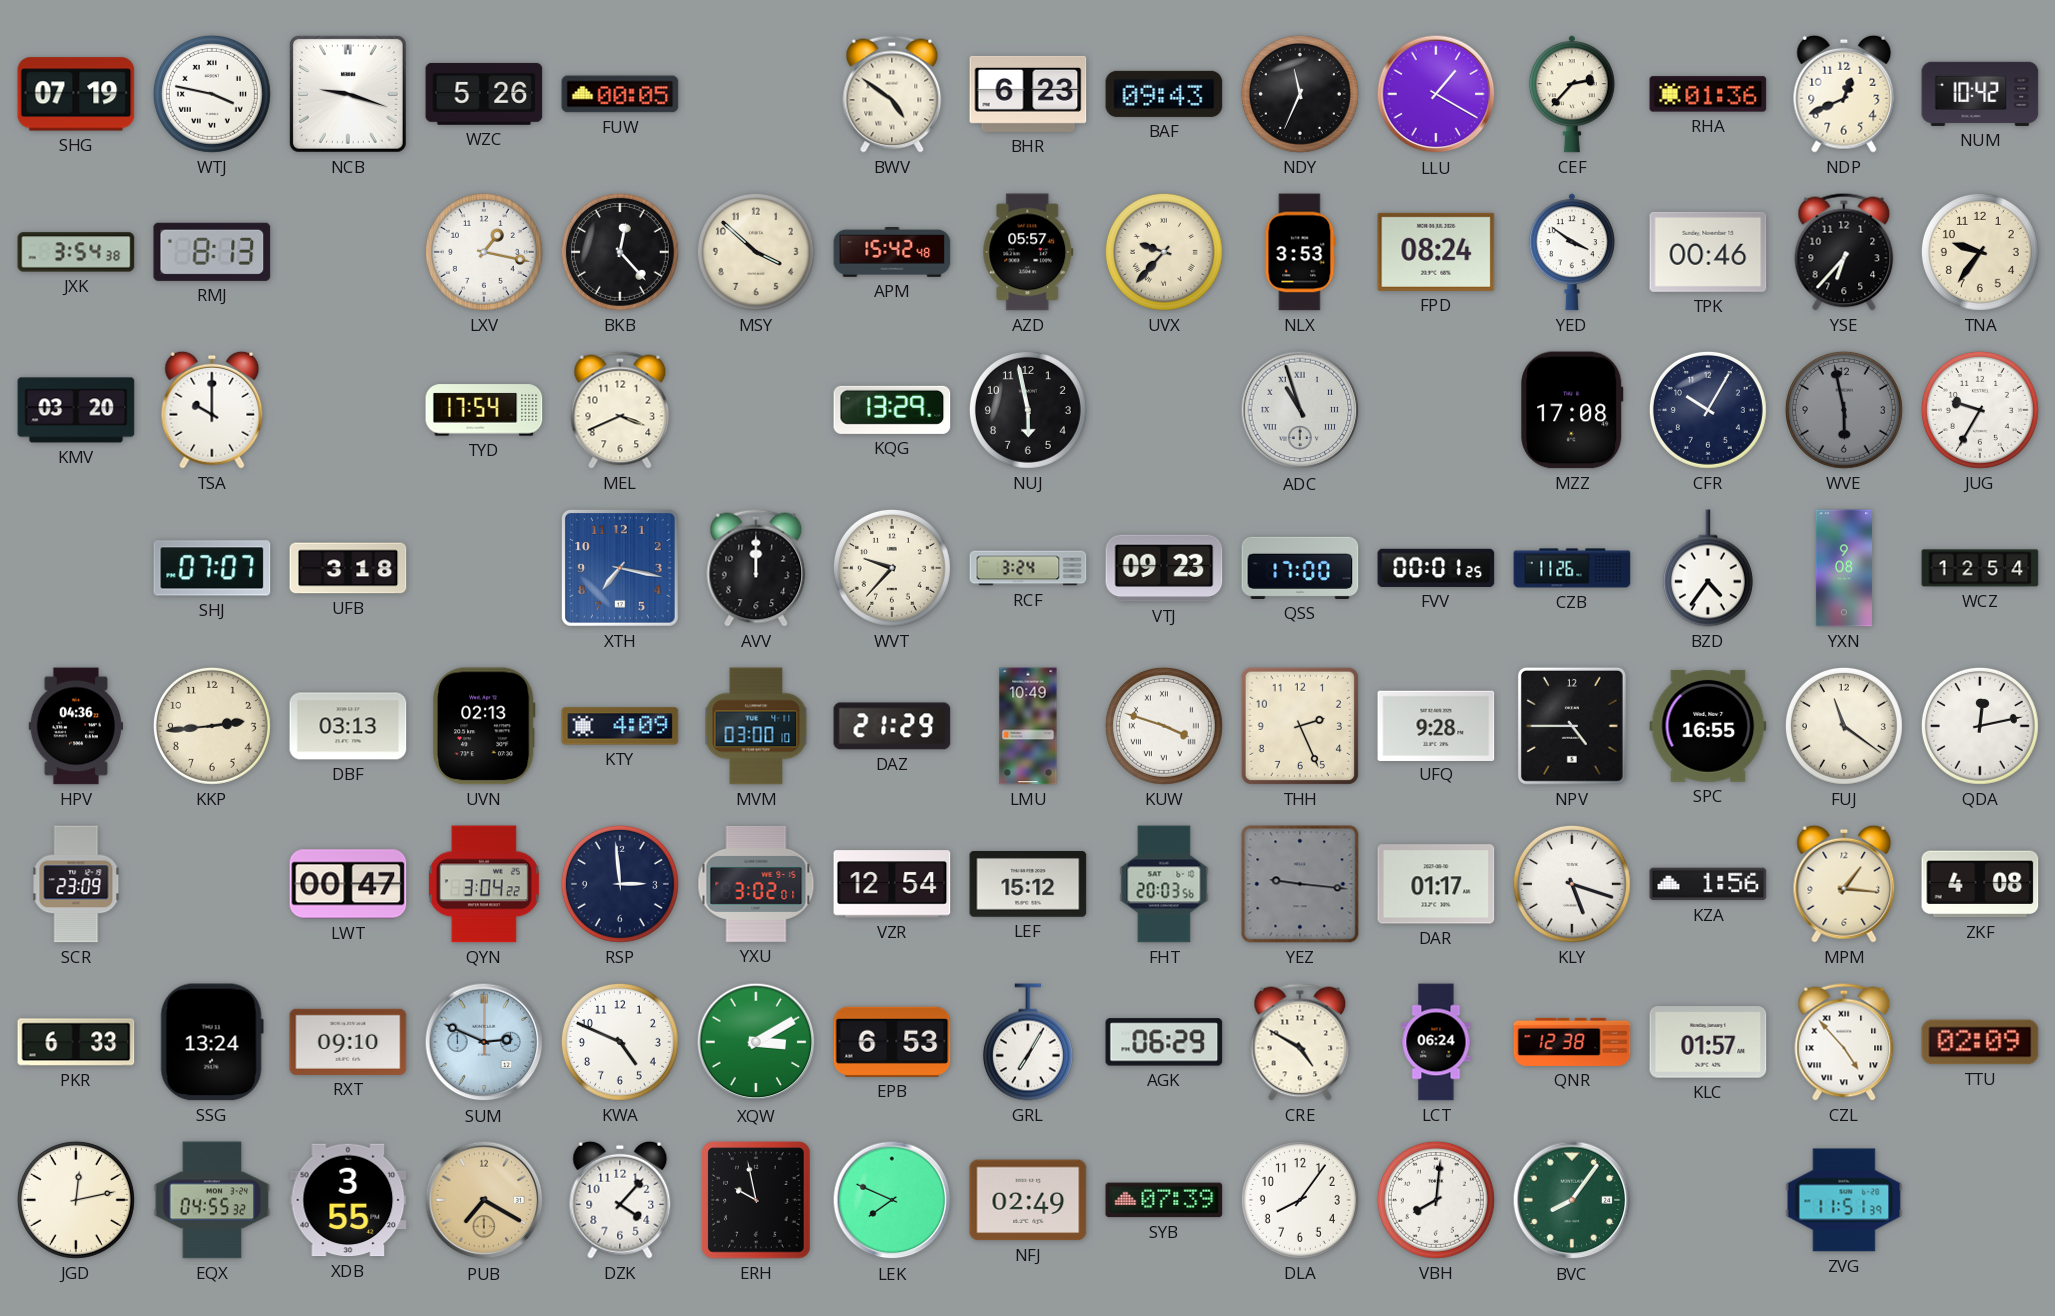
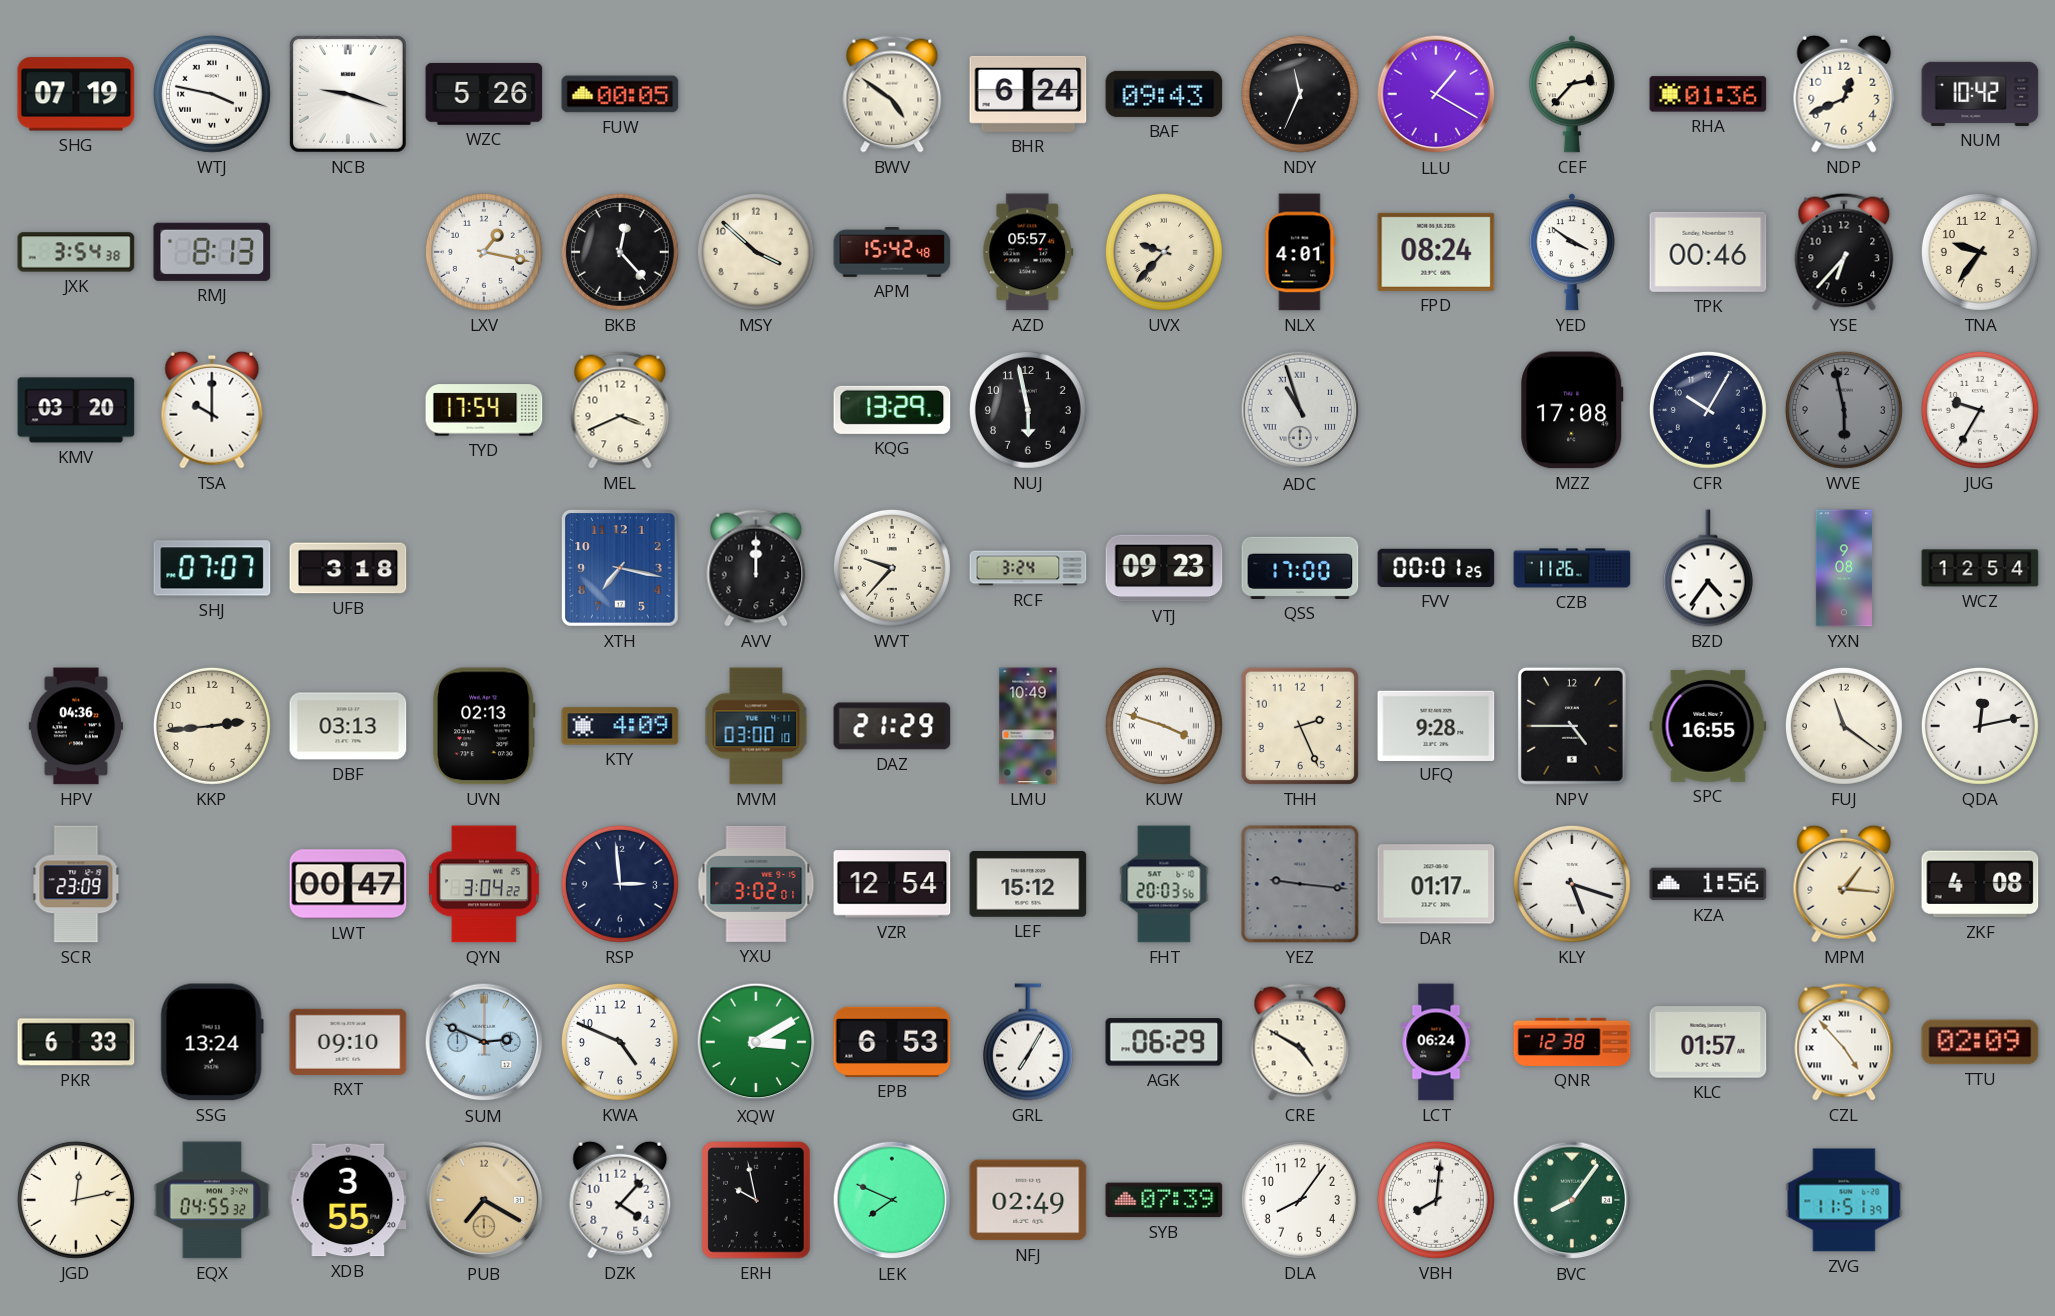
BHR: 6:23 -> 6:24
NLX: 3:53 -> 4:01
